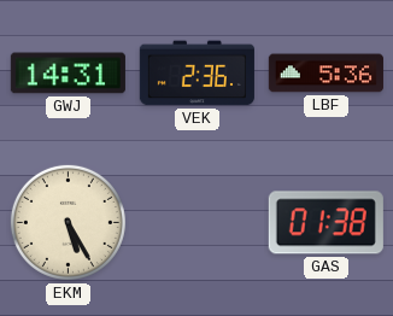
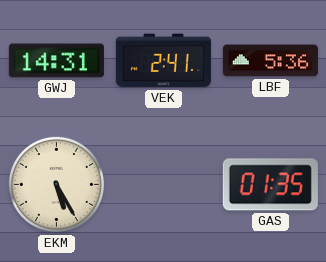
VEK: 2:36 -> 2:41
GAS: 01:38 -> 01:35
